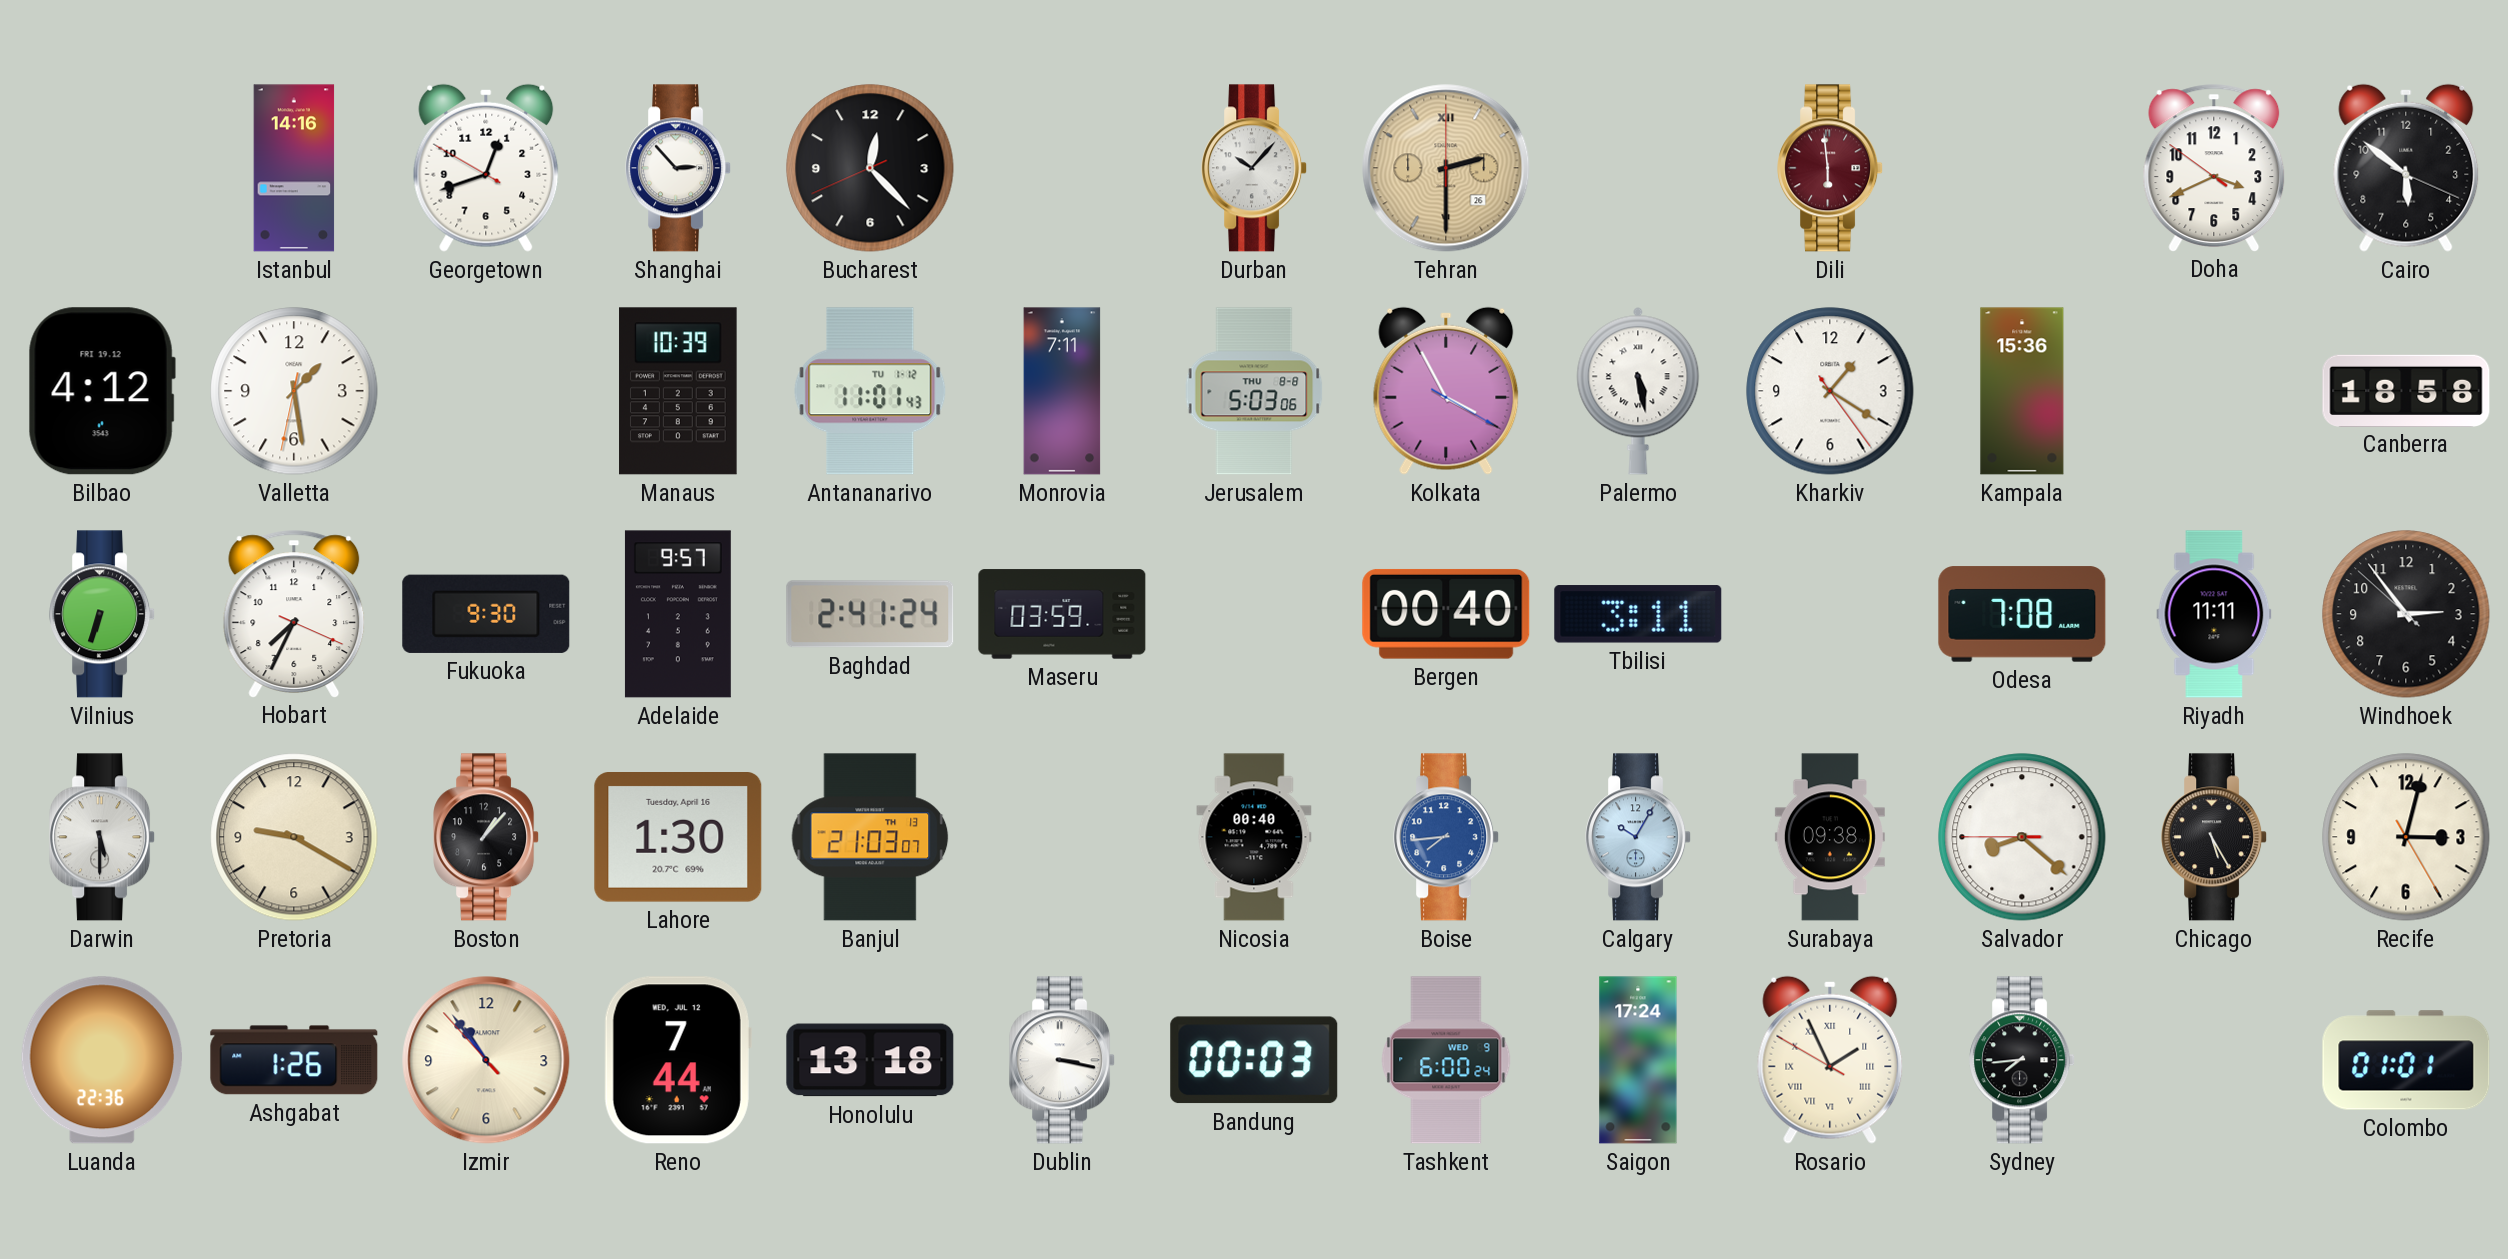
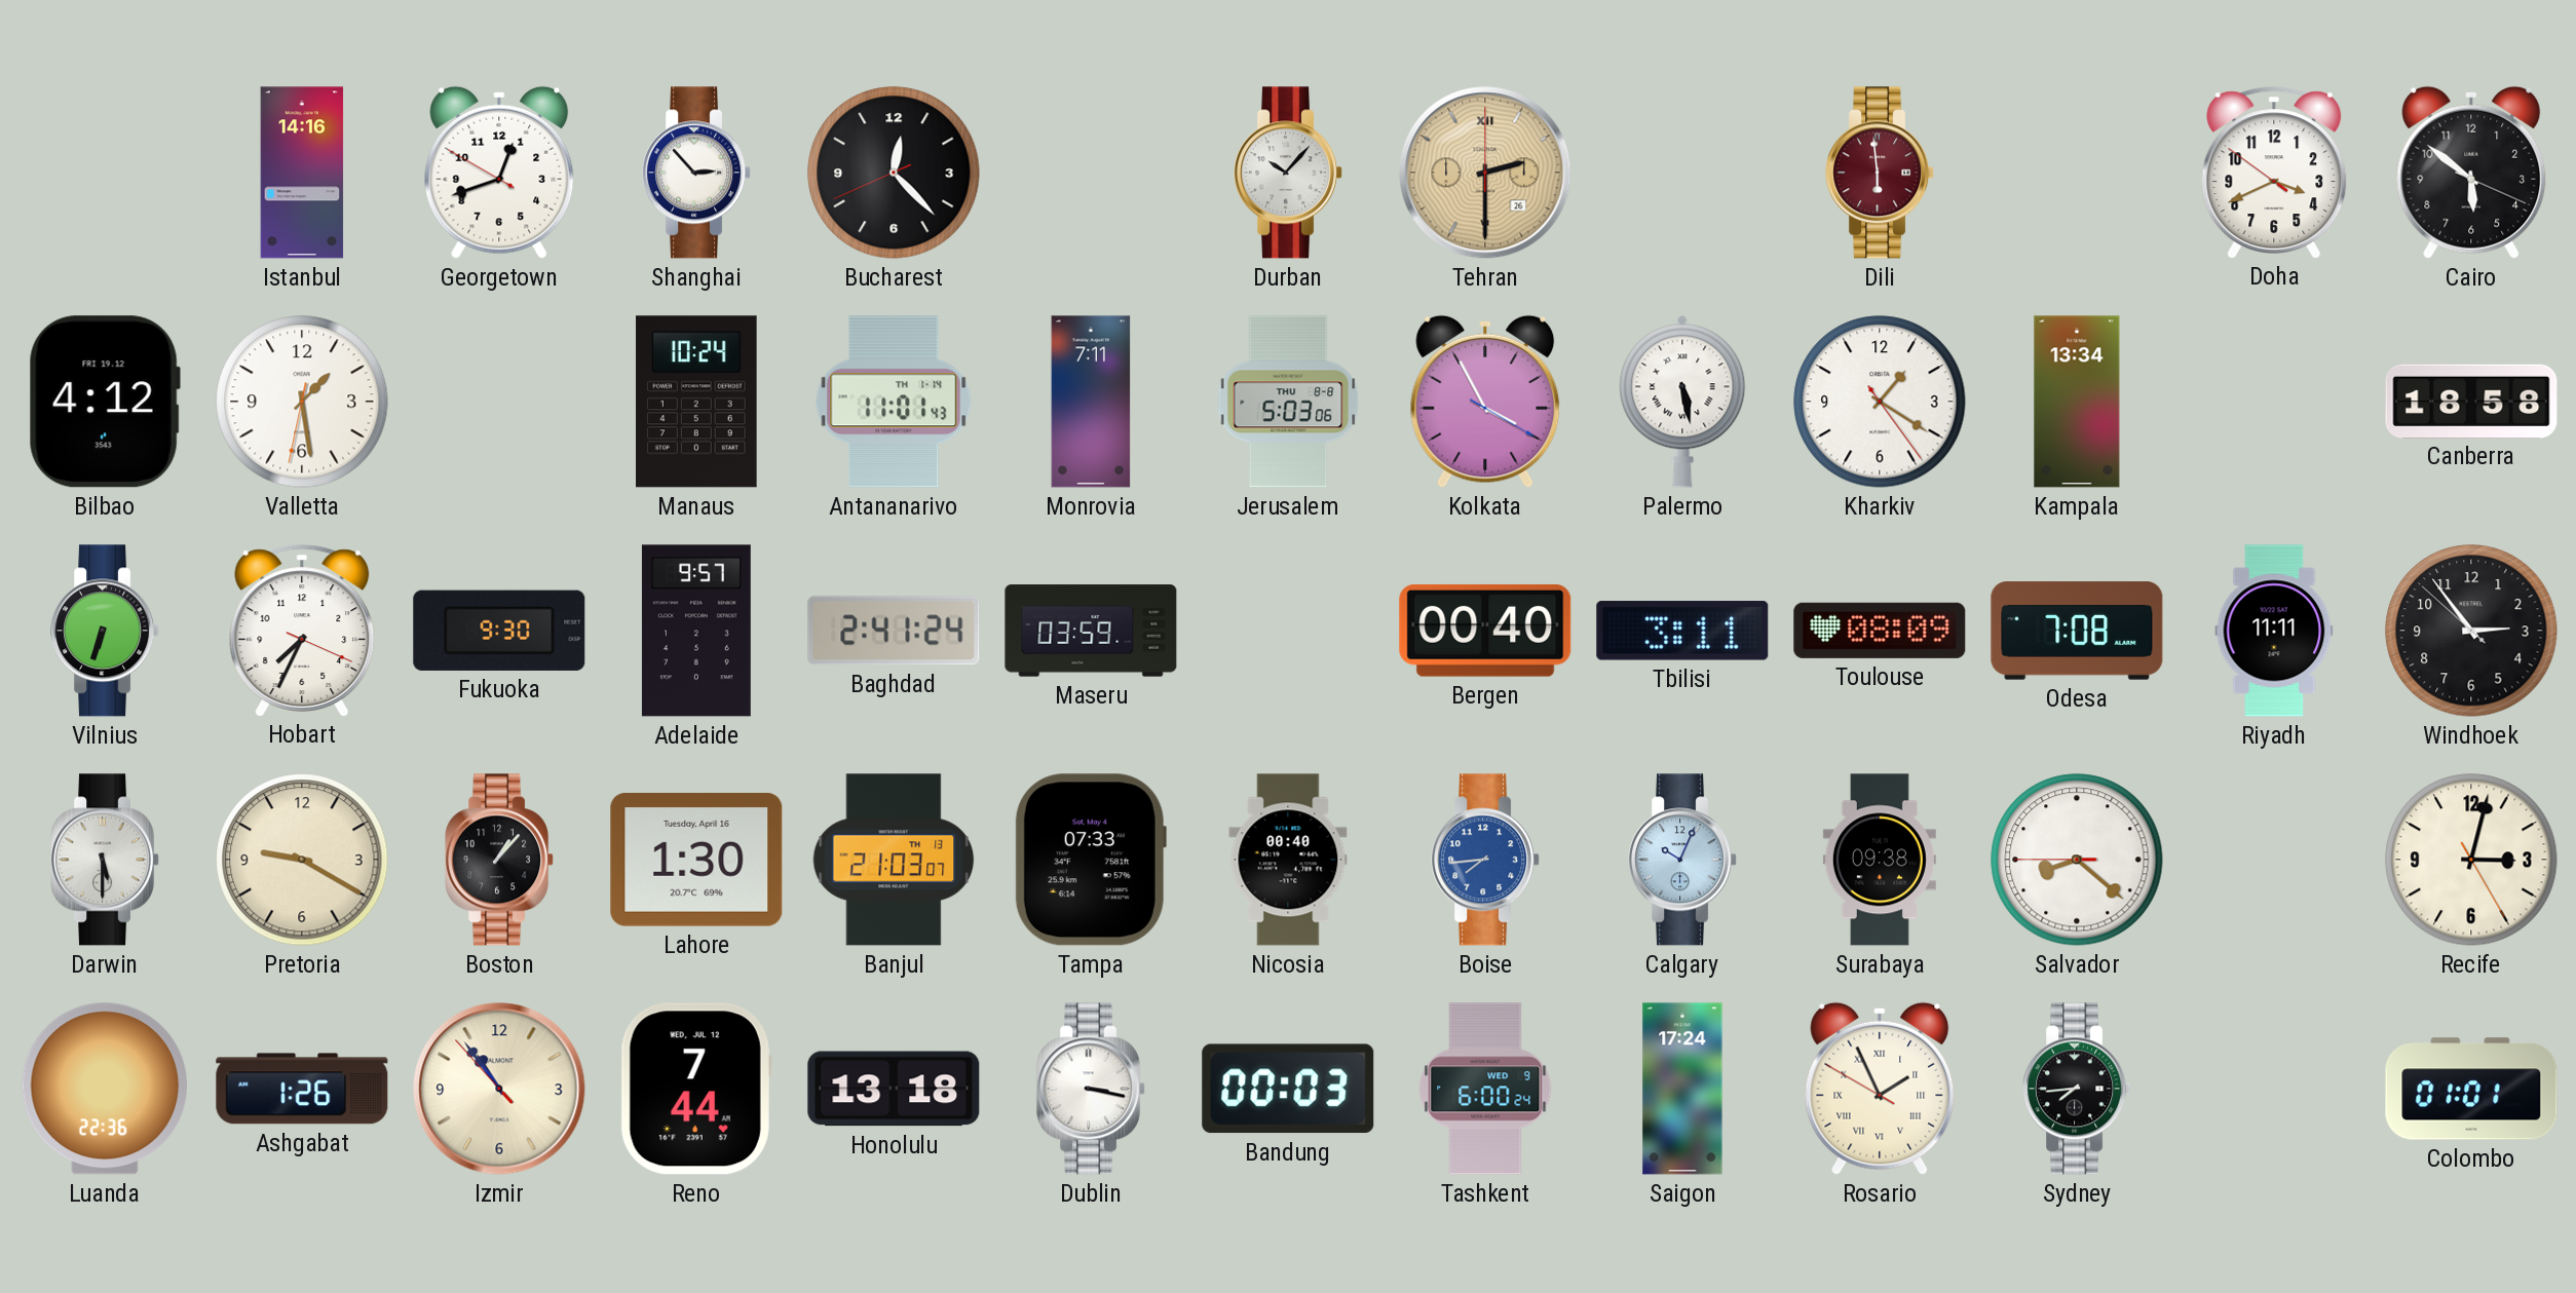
Manaus: 10:39 -> 10:24
Antananarivo date: TU 1-12 -> TH 1-14
Kampala: 15:36 -> 13:34
Toulouse: none -> 08:09
Tampa: none -> 07:33
Calgary: 10:05 -> 10:04
Chicago: 5:25 -> none
